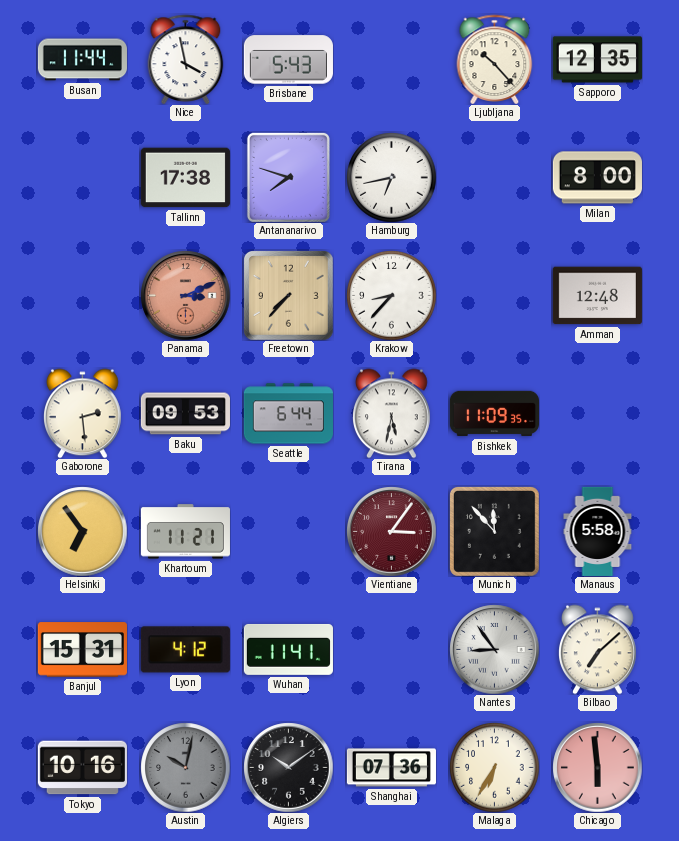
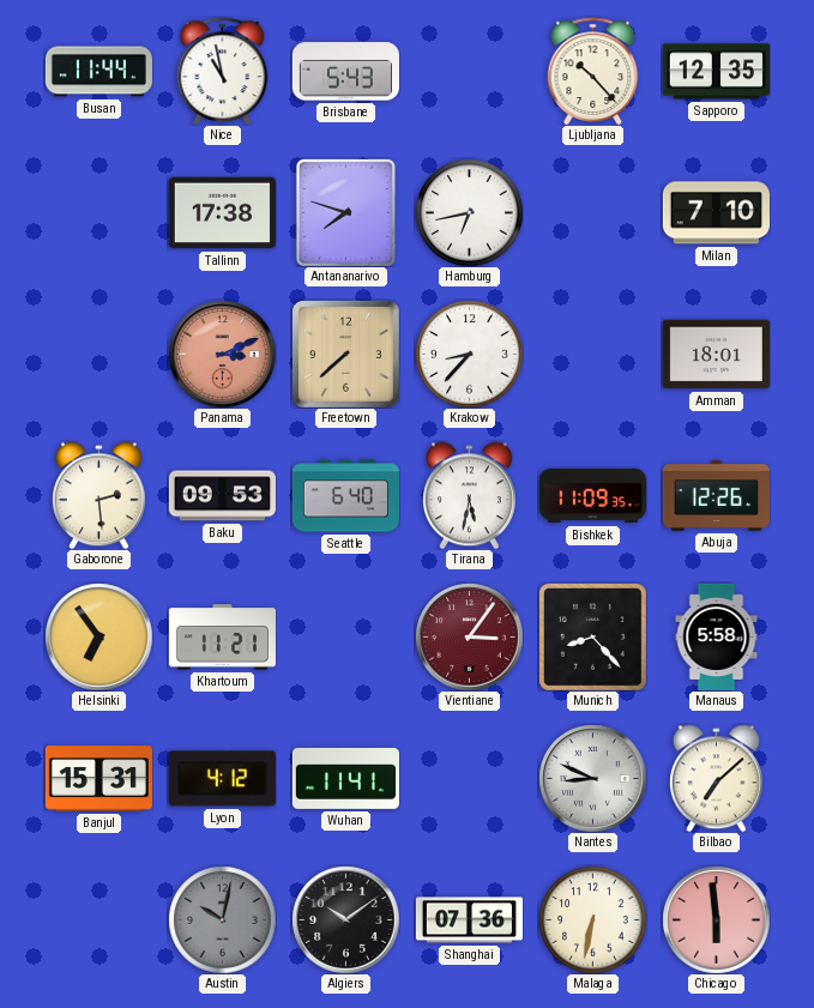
Nice: 3:58 -> 10:58
Milan: 8:00 -> 7:10
Freetown: 7:37 -> 7:38
Amman: 12:48 -> 18:01
Seattle: 6:44 -> 6:40
Abuja: none -> 12:26
Munich: 11:53 -> 8:23
Nantes: 8:54 -> 8:49
Tokyo: 10:16 -> none
Malaga: 6:35 -> 6:32
